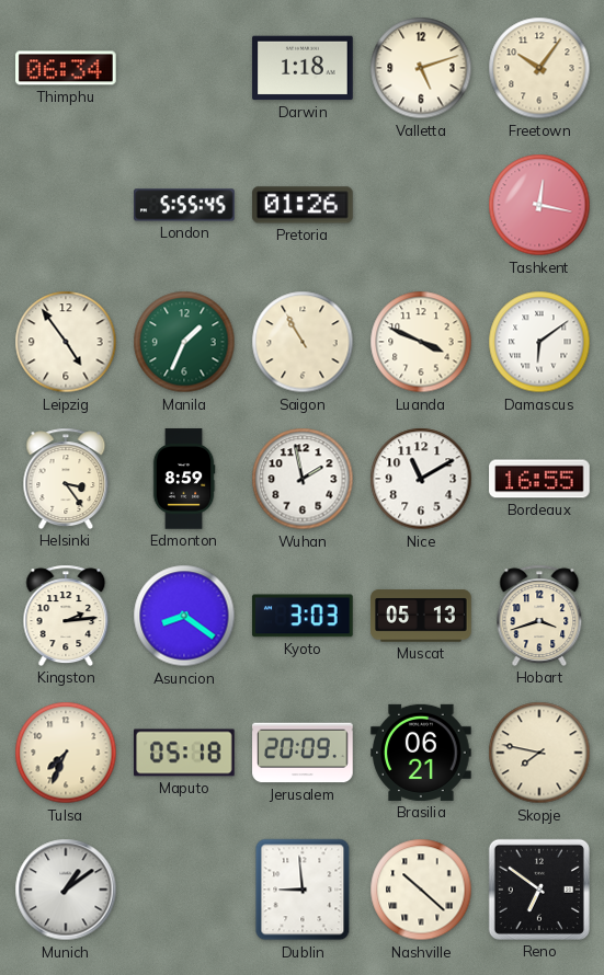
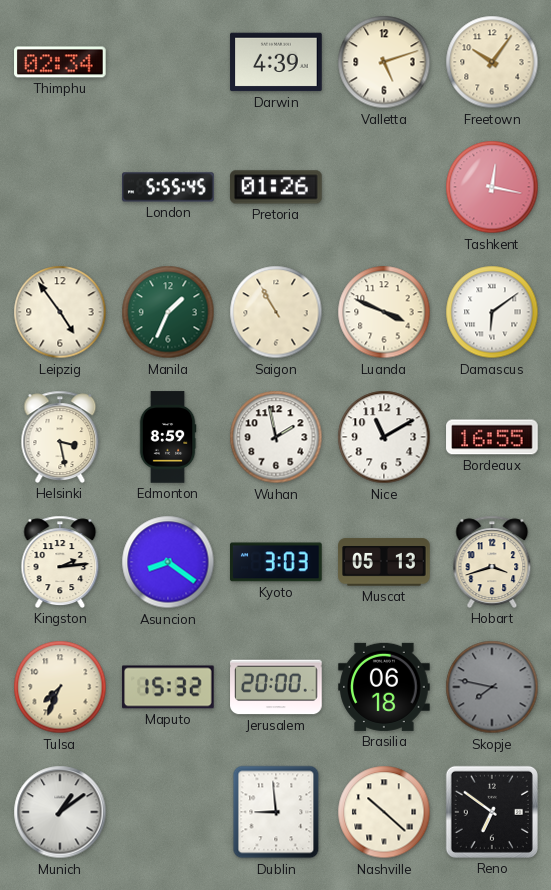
Thimphu: 06:34 -> 02:34
Darwin: 1:18 -> 4:39
Helsinki: 3:24 -> 3:28
Maputo: 05:18 -> 15:32
Jerusalem: 20:09 -> 20:00
Brasilia: 06:21 -> 06:18
Skopje dial: cream -> grey
